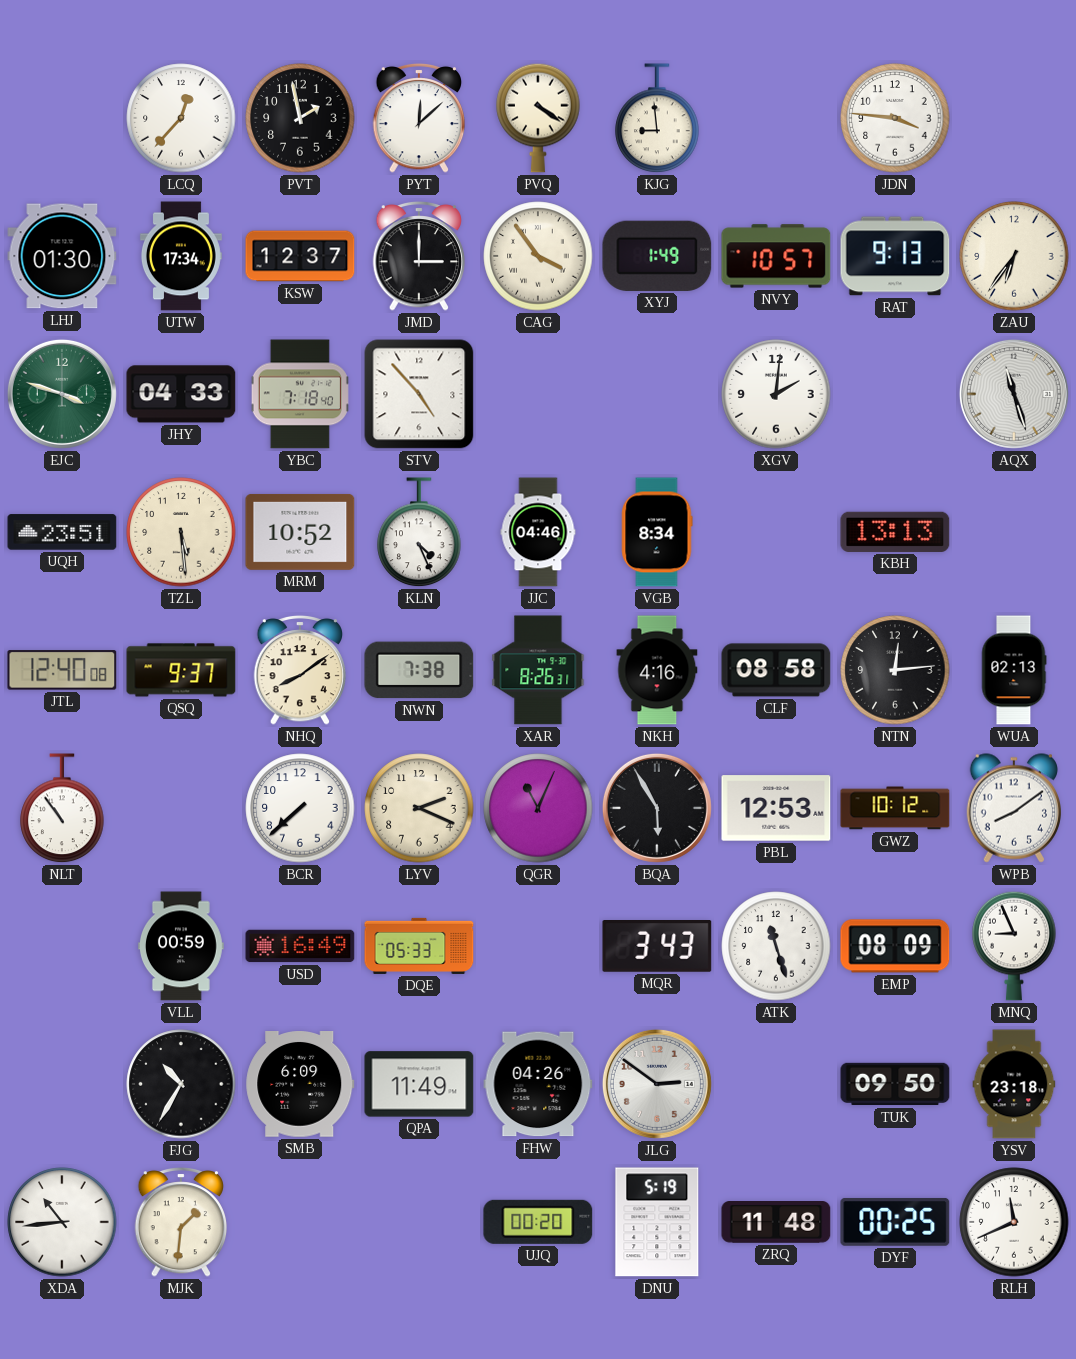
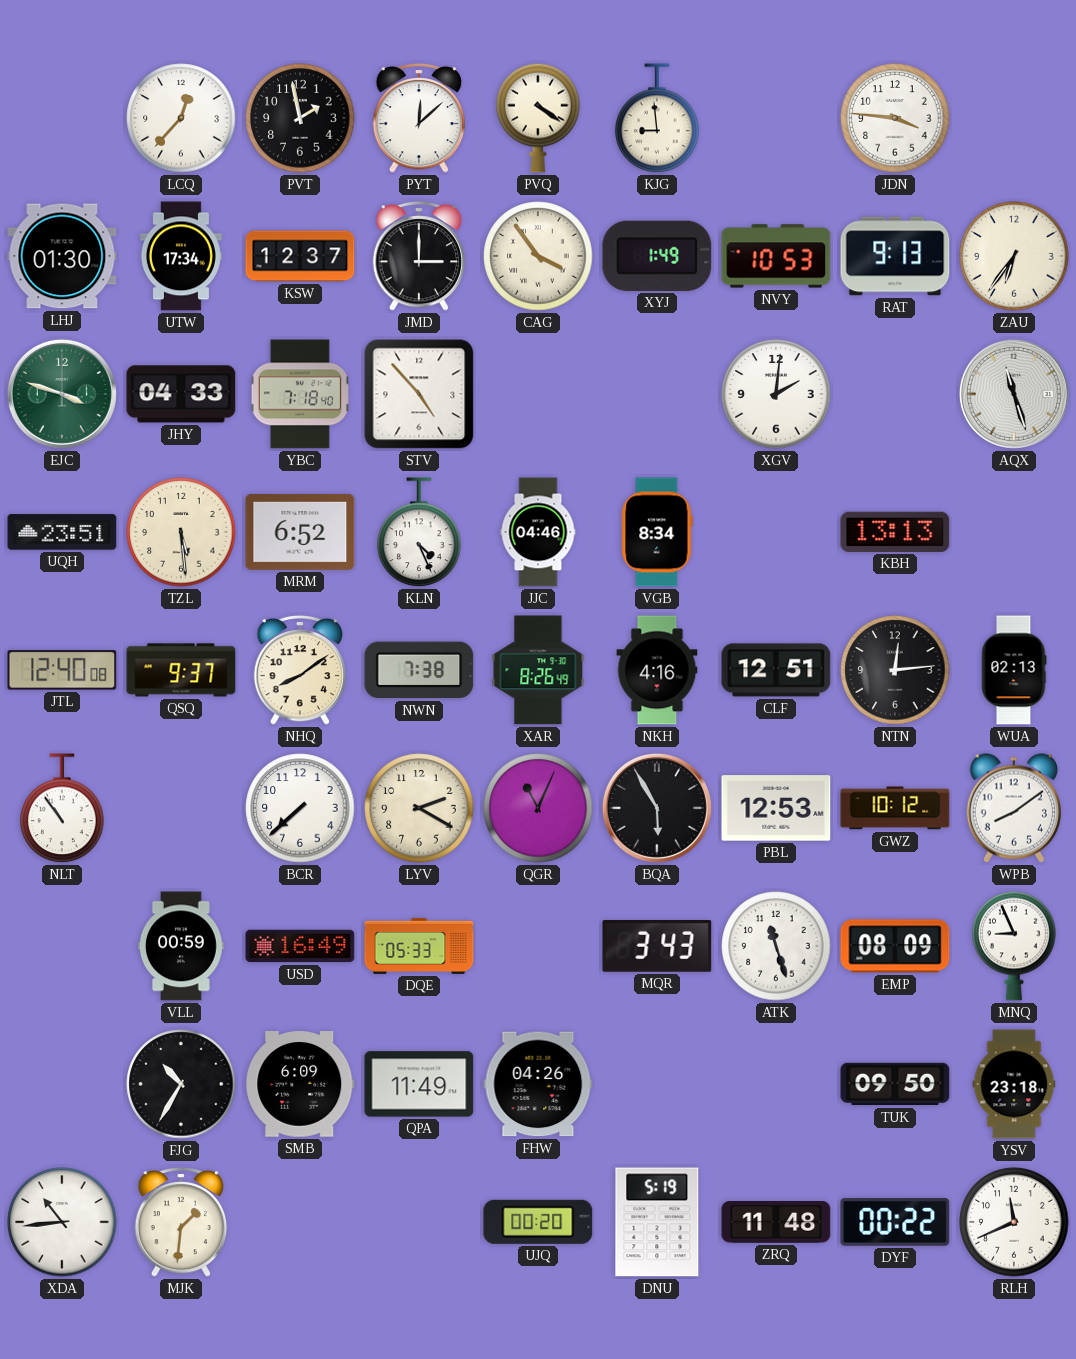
NVY: 10:57 -> 10:53
MRM: 10:52 -> 6:52
XAR: 8:26:31 -> 8:26:49
CLF: 08:58 -> 12:51
LYV: 2:19 -> 2:20
JLG: 2:51 -> none
DYF: 00:25 -> 00:22
